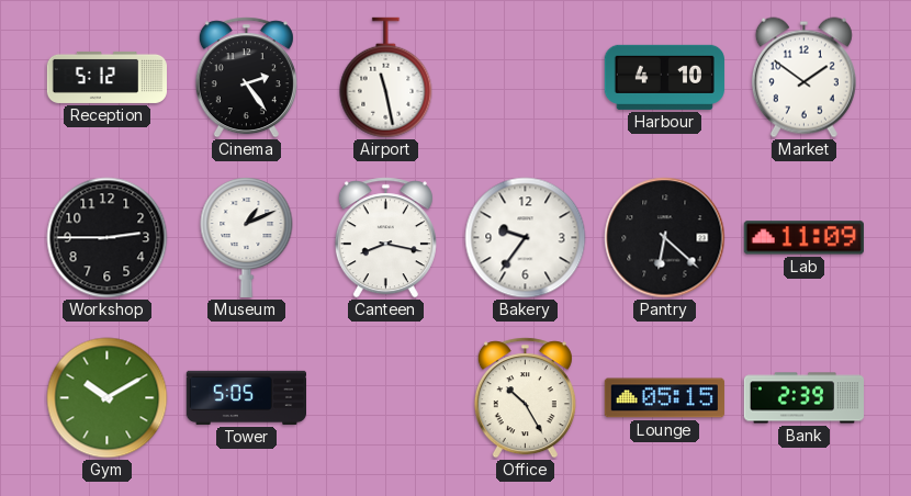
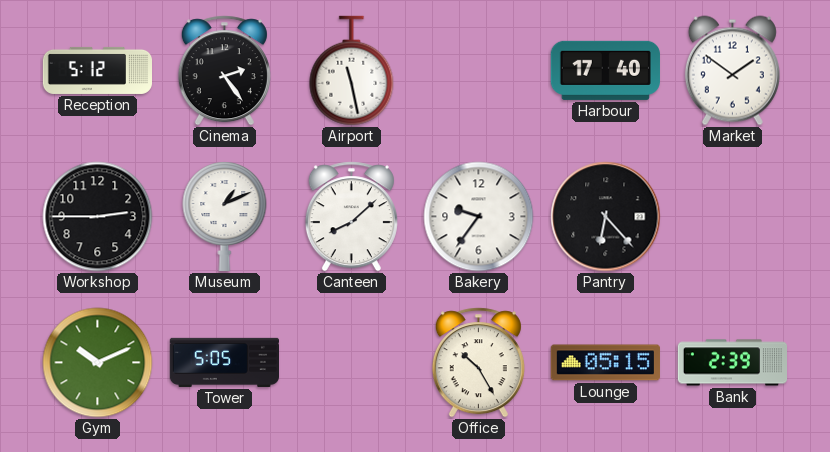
Harbour: 4:10 -> 17:40
Canteen: 8:17 -> 8:08
Pantry: 6:22 -> 6:23
Lab: 11:09 -> none
Gym: 10:10 -> 10:11
